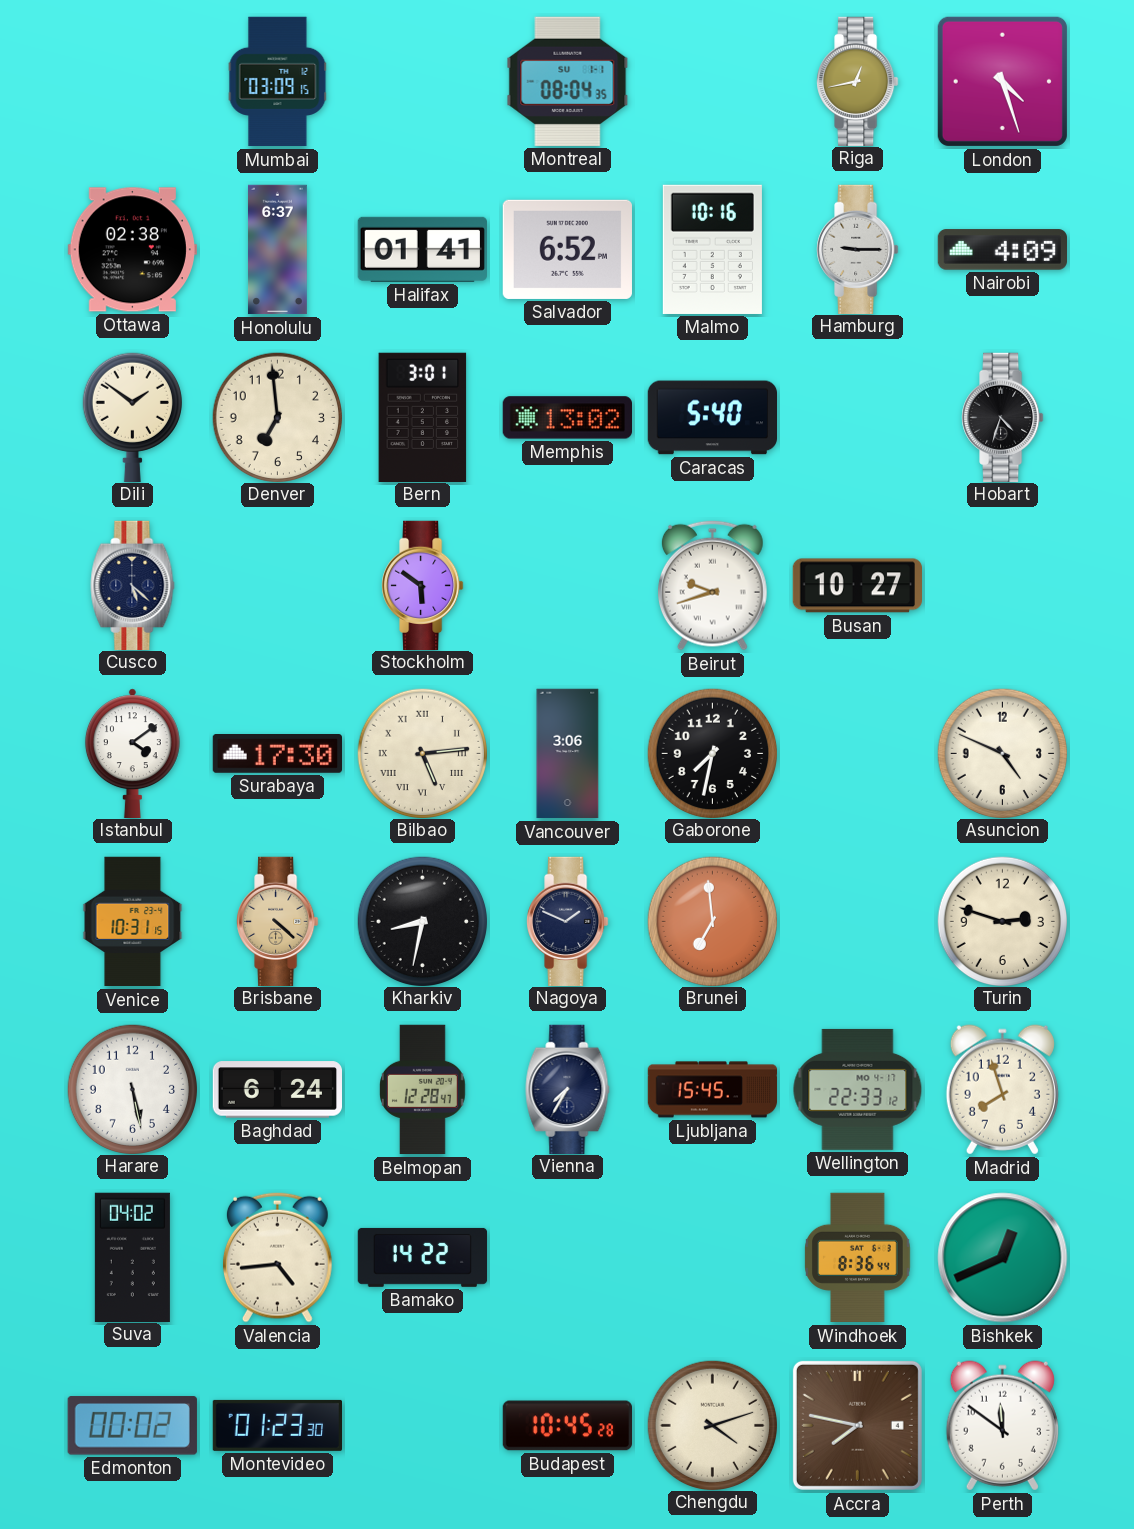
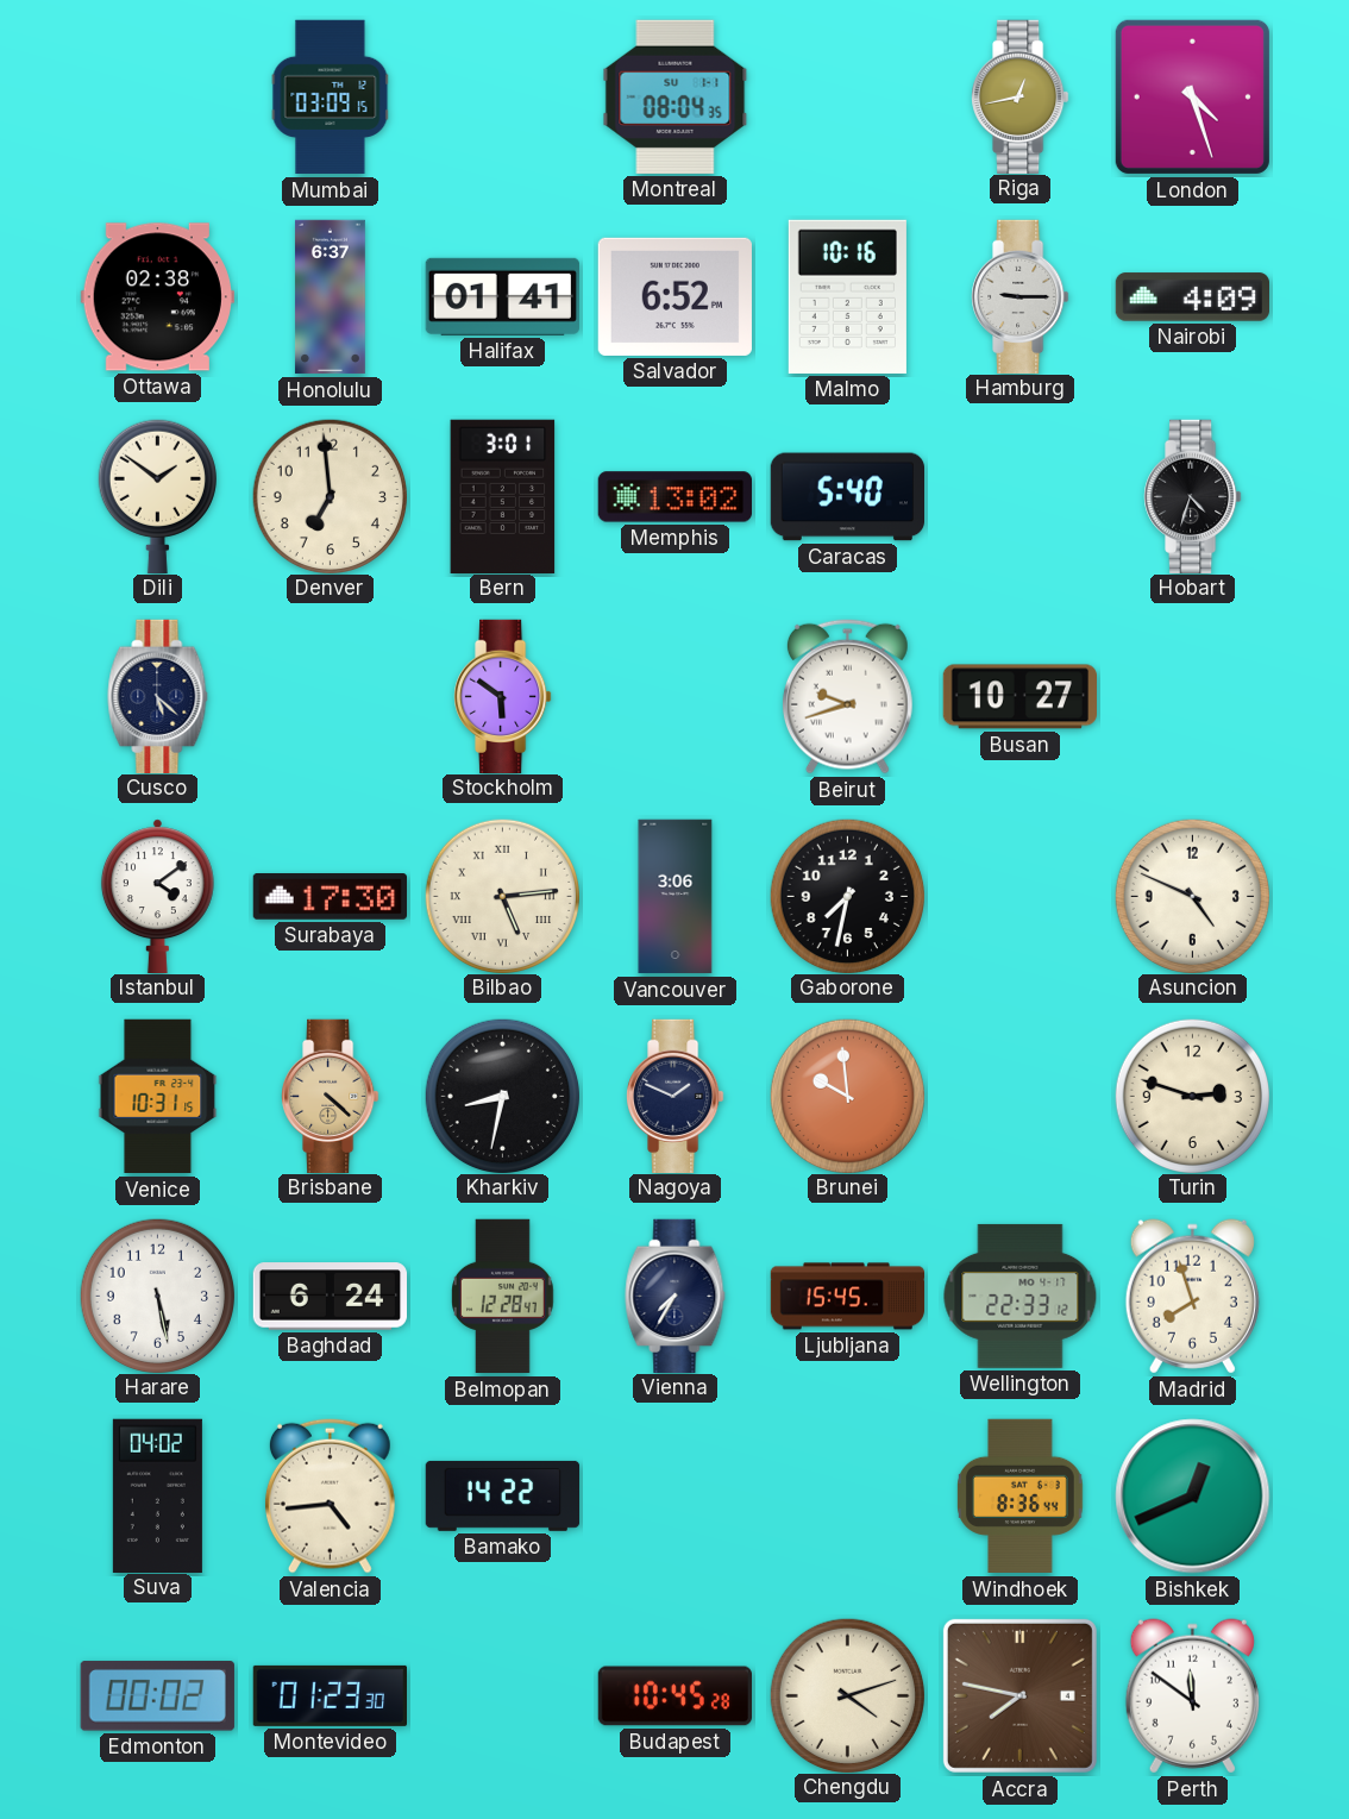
Brunei: 6:59 -> 9:59
